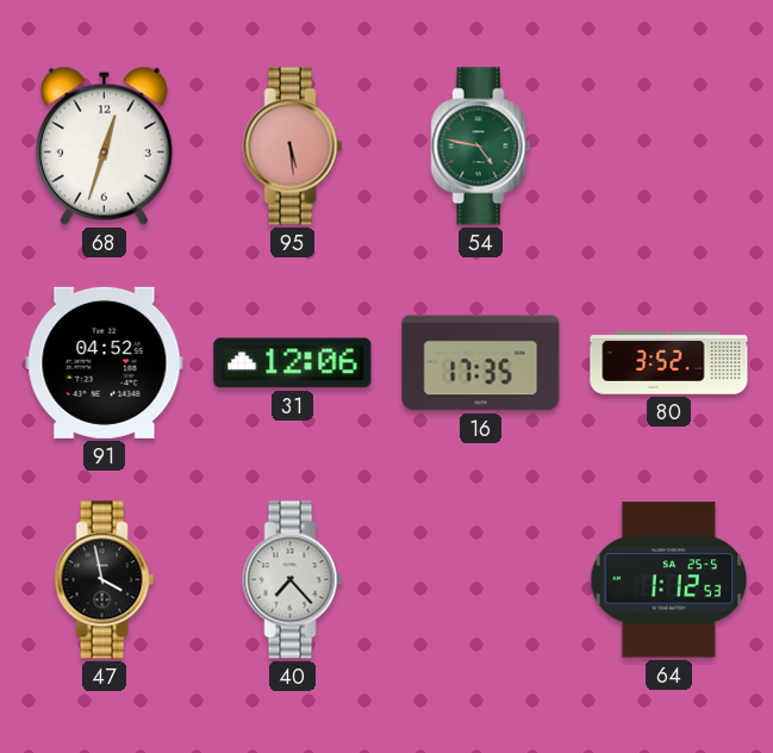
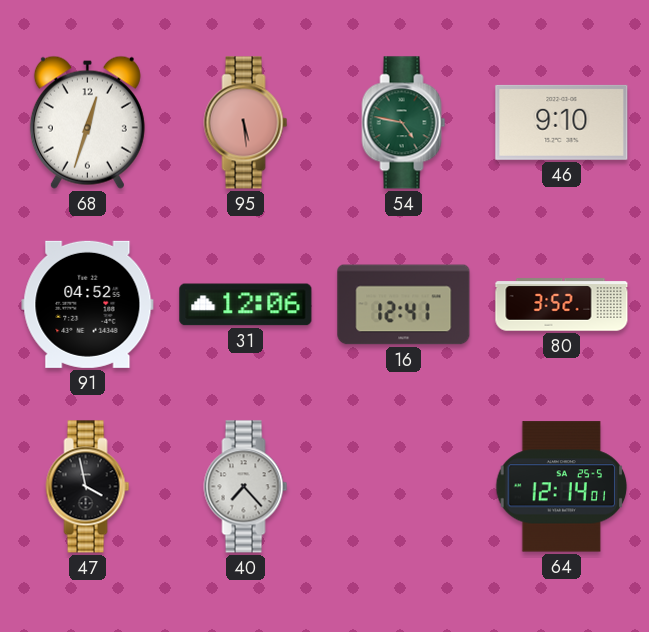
46: none -> 9:10
16: 17:35 -> 12:41
64: 1:12 -> 12:14
